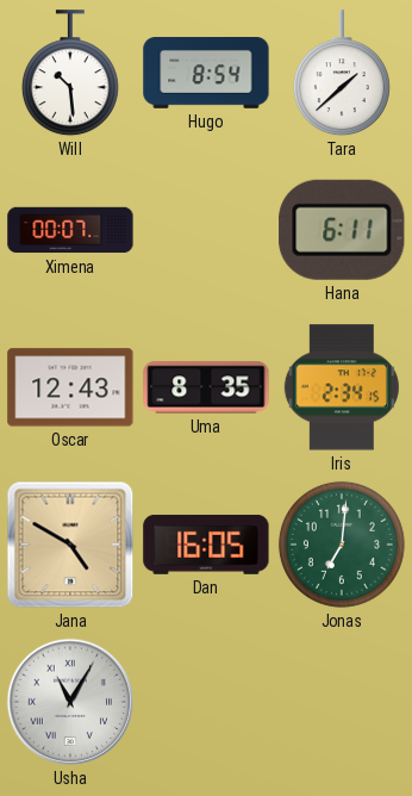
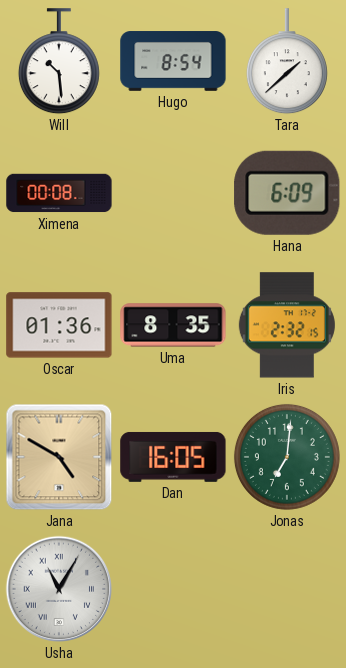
Ximena: 00:07 -> 00:08
Hana: 6:11 -> 6:09
Oscar: 12:43 -> 01:36
Iris: 2:34 -> 2:32
